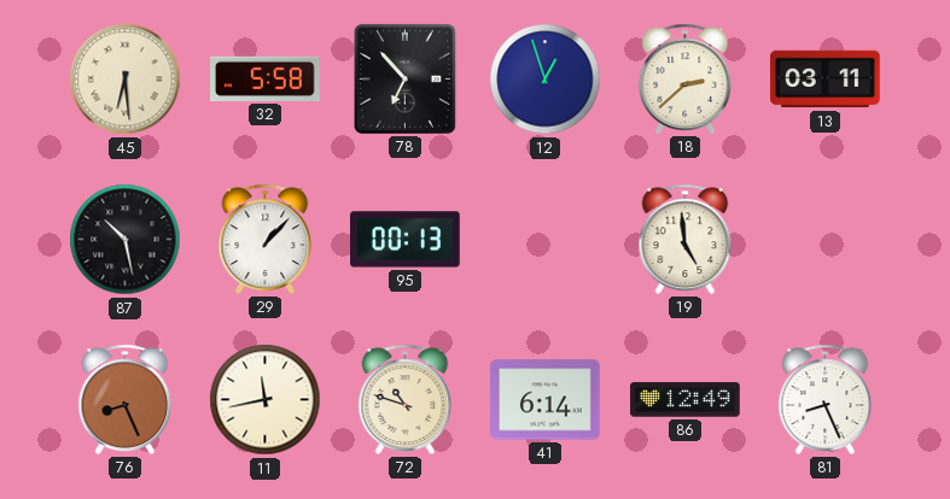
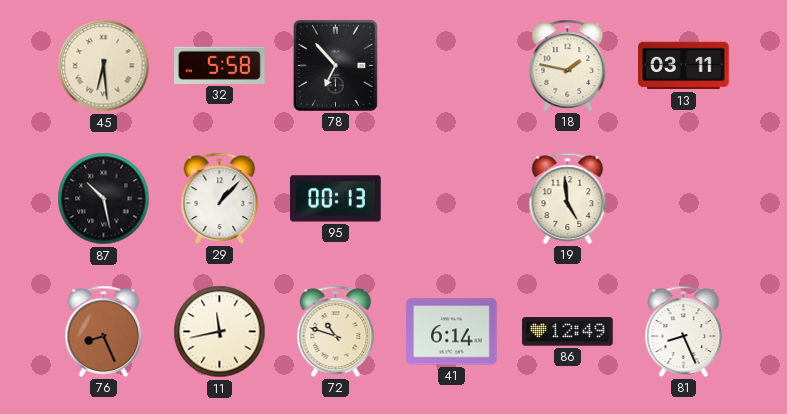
12: 12:57 -> none
18: 2:38 -> 1:47
